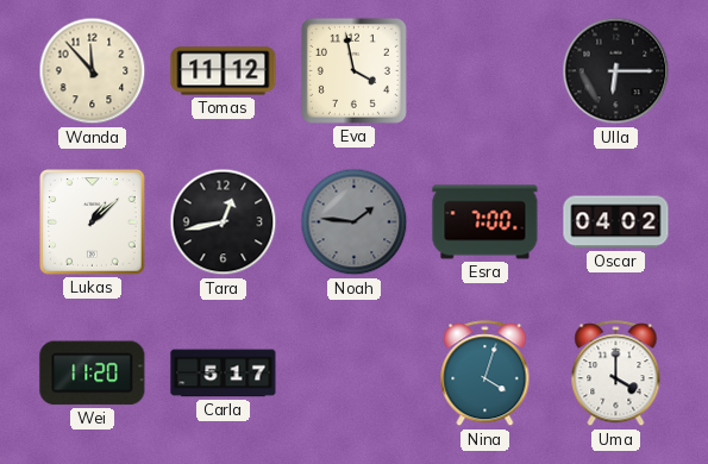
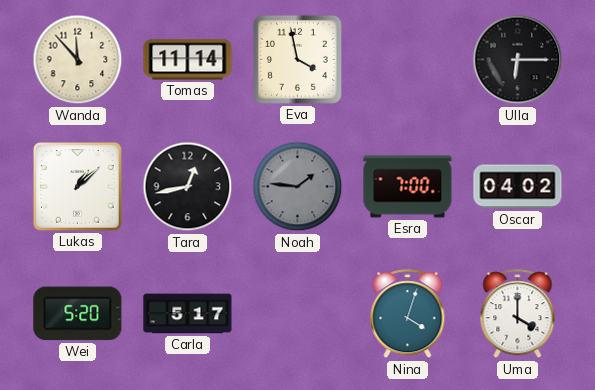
Tomas: 11:12 -> 11:14
Wei: 11:20 -> 5:20
